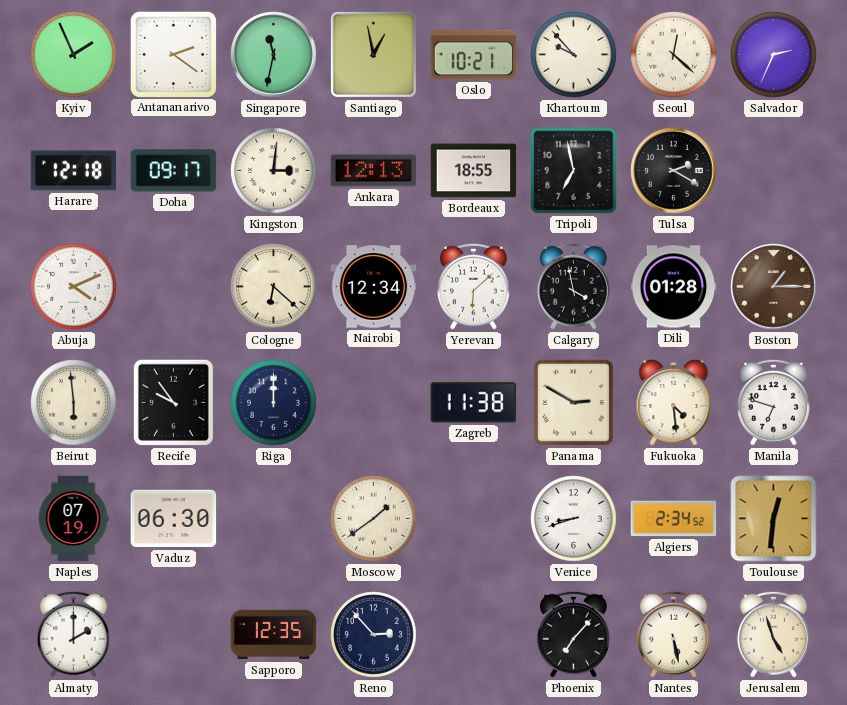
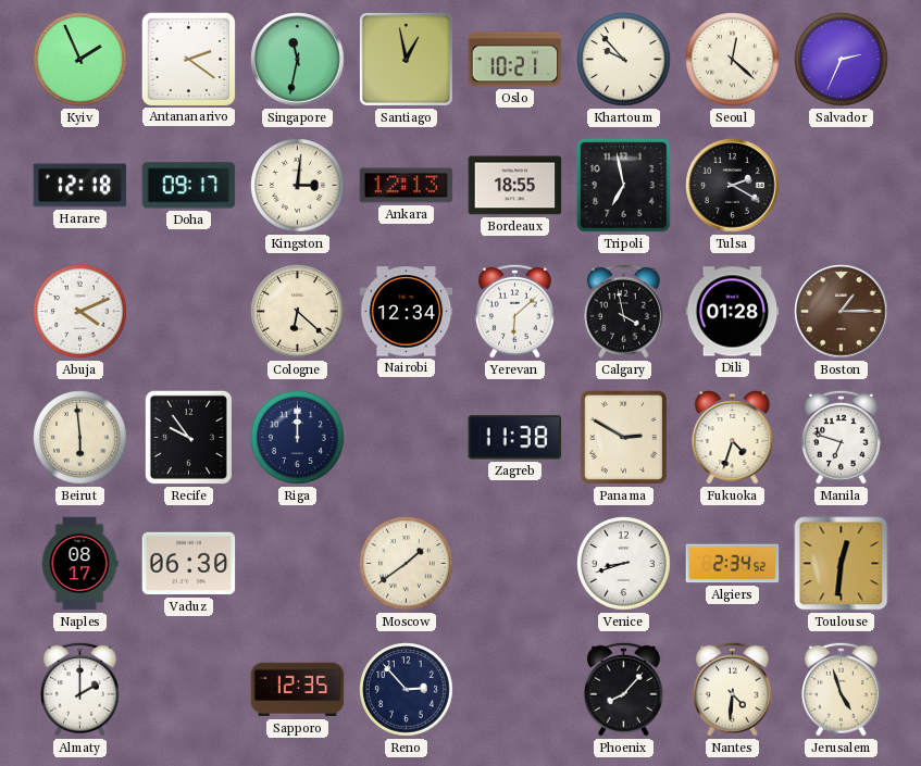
Fukuoka: 4:29 -> 4:33
Naples: 07:19 -> 08:17
Phoenix: 7:07 -> 8:07
Nantes: 5:28 -> 4:31
